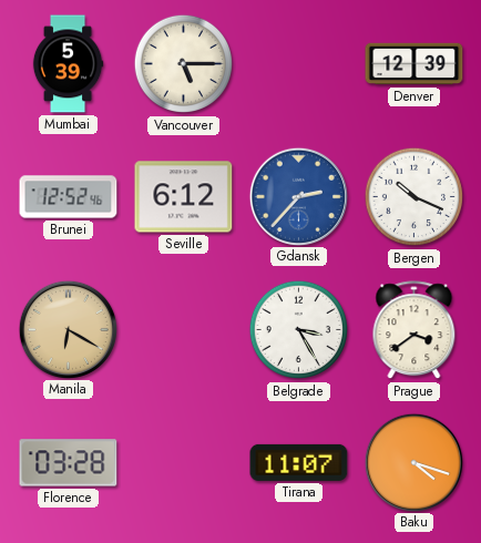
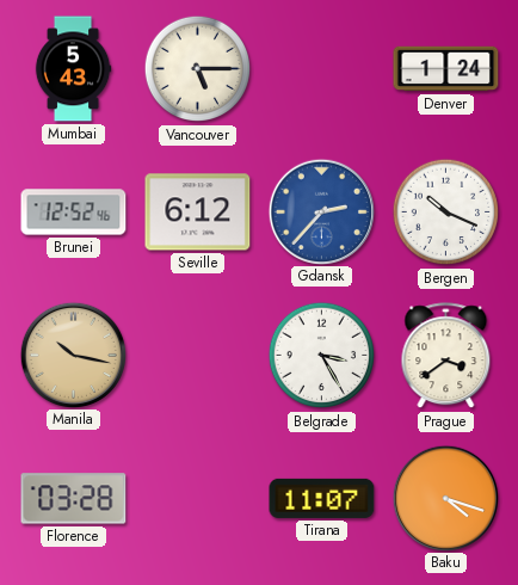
Mumbai: 5:39 -> 5:43
Denver: 12:39 -> 1:24
Manila: 6:20 -> 10:17
